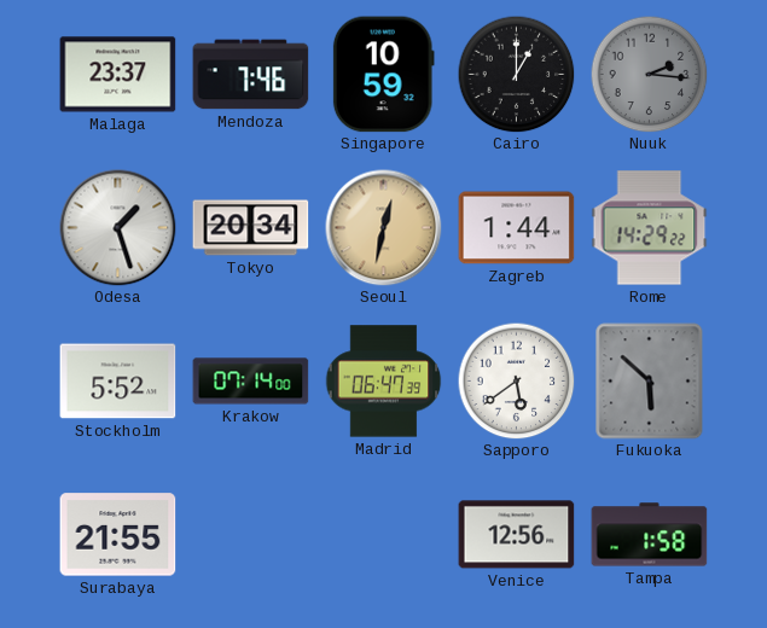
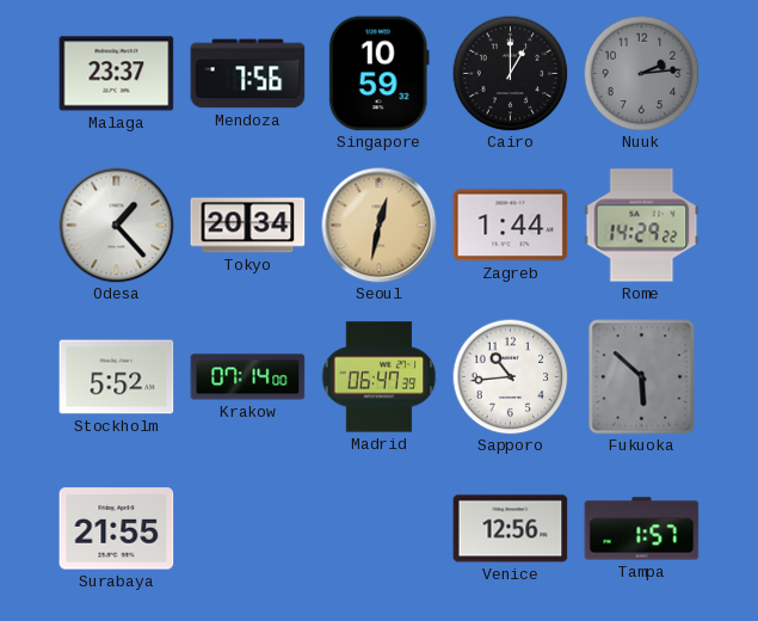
Mendoza: 7:46 -> 7:56
Nuuk: 2:16 -> 2:14
Odesa: 1:27 -> 1:23
Sapporo: 5:39 -> 10:44
Tampa: 1:58 -> 1:57
